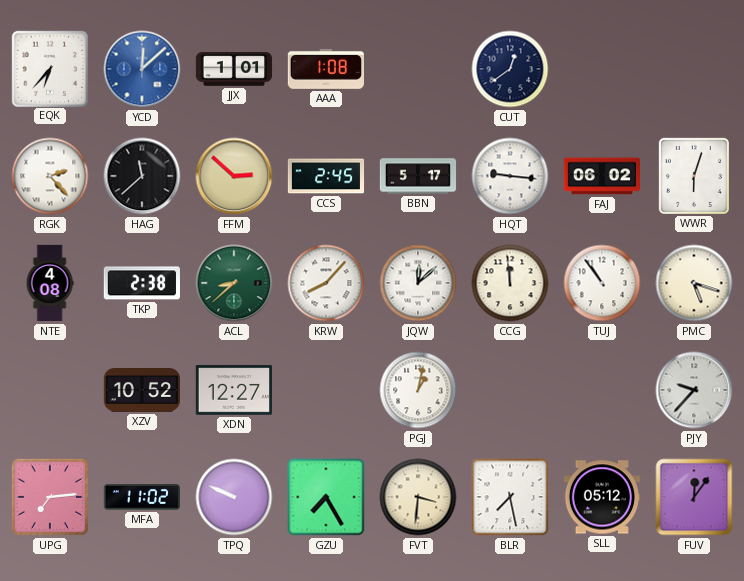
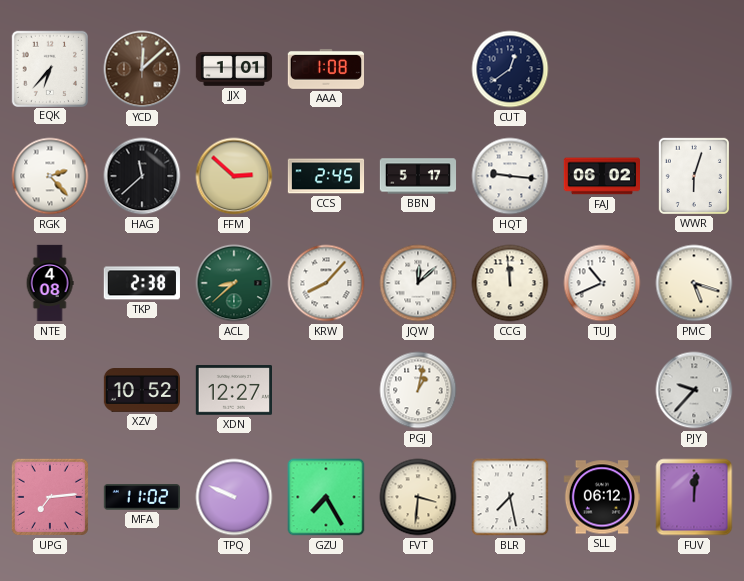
YCD dial: blue -> brown
TUJ: 10:54 -> 10:41
SLL: 05:12 -> 06:12
FUV: 12:06 -> 12:01
